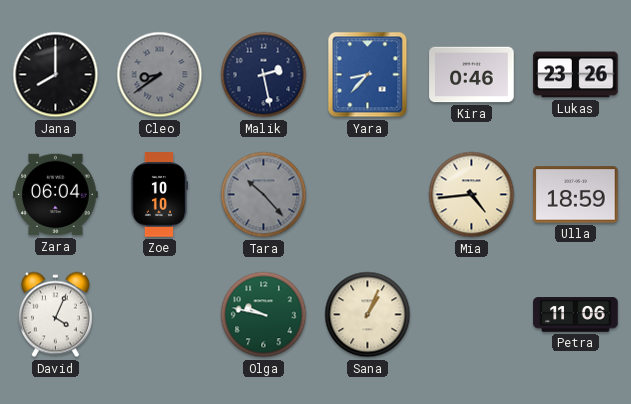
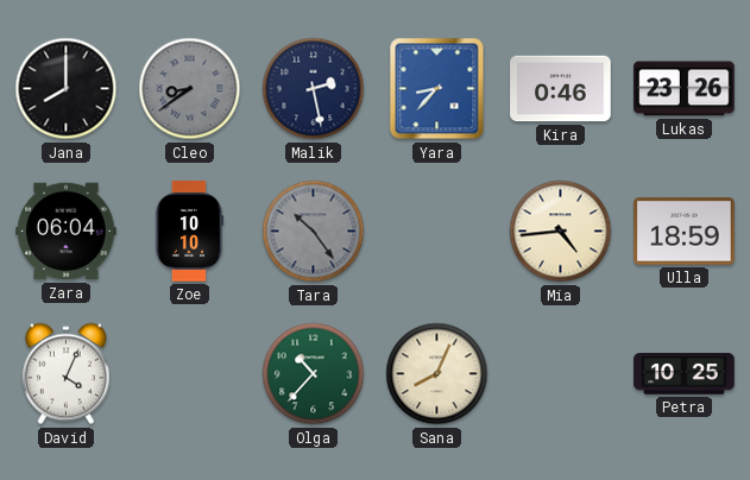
Tara: 10:23 -> 10:24
Olga: 9:47 -> 10:37
Sana: 1:04 -> 8:04
Petra: 11:06 -> 10:25
